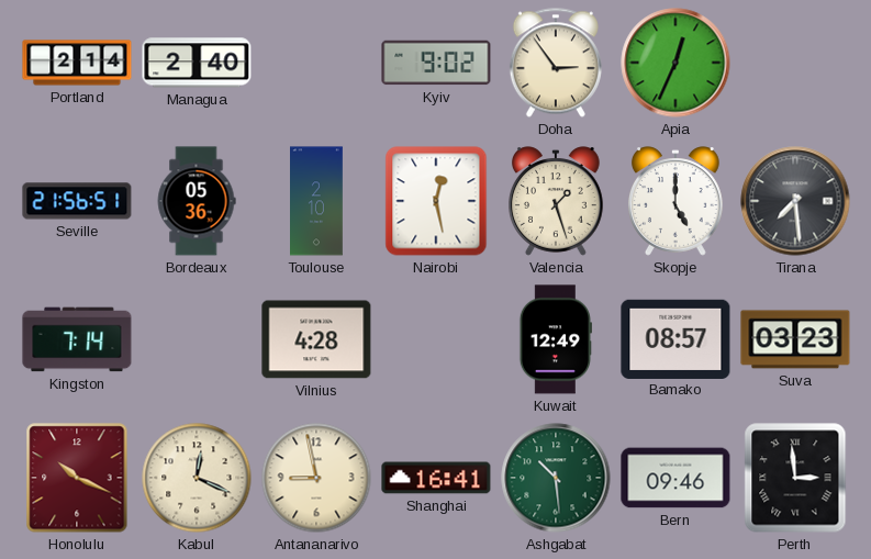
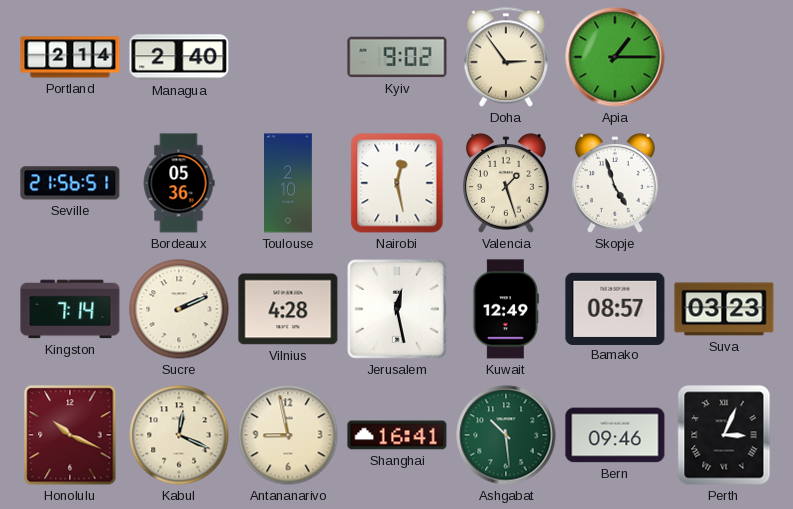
Apia: 12:34 -> 1:15
Skopje: 5:00 -> 4:57
Tirana: 7:29 -> none
Sucre: none -> 2:11
Jerusalem: none -> 12:28
Perth: 2:59 -> 3:04
